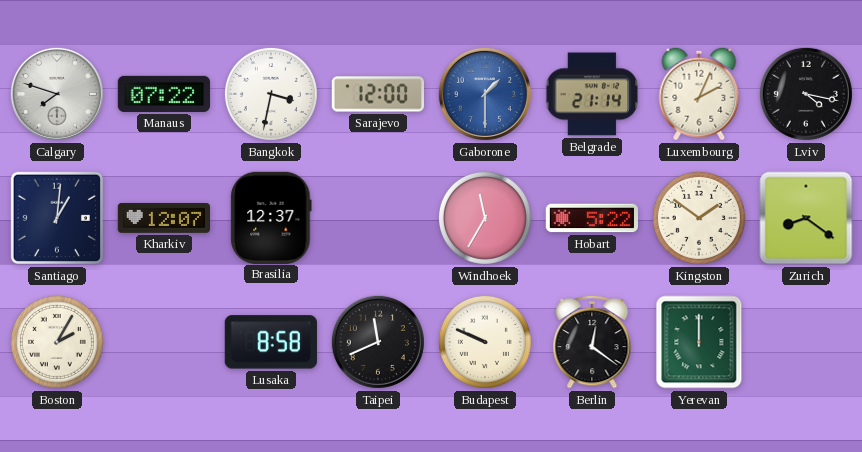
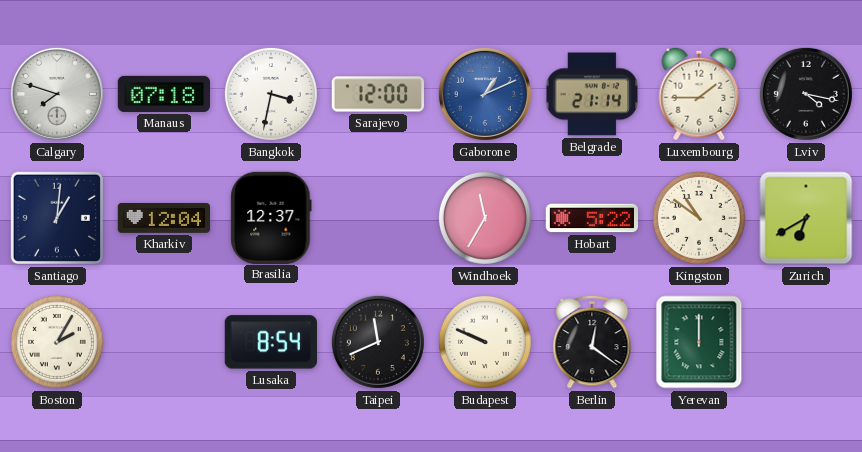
Manaus: 07:22 -> 07:18
Gaborone: 1:30 -> 1:11
Luxembourg: 2:04 -> 1:45
Kharkiv: 12:07 -> 12:04
Kingston: 1:51 -> 10:51
Zurich: 8:21 -> 6:40
Lusaka: 8:58 -> 8:54
